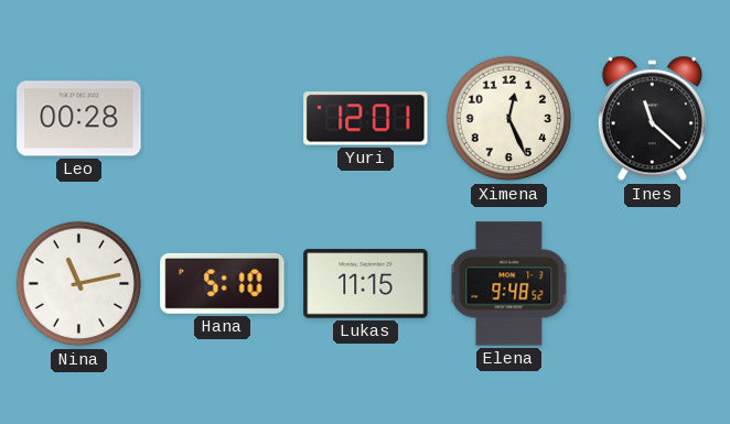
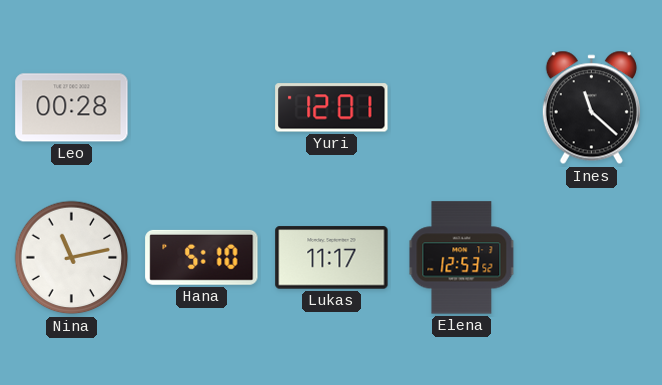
Ximena: 12:26 -> none
Lukas: 11:15 -> 11:17
Elena: 9:48 -> 12:53
